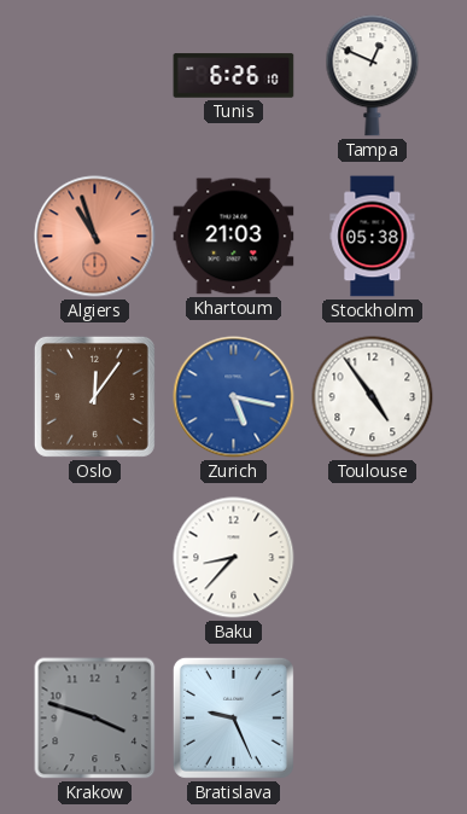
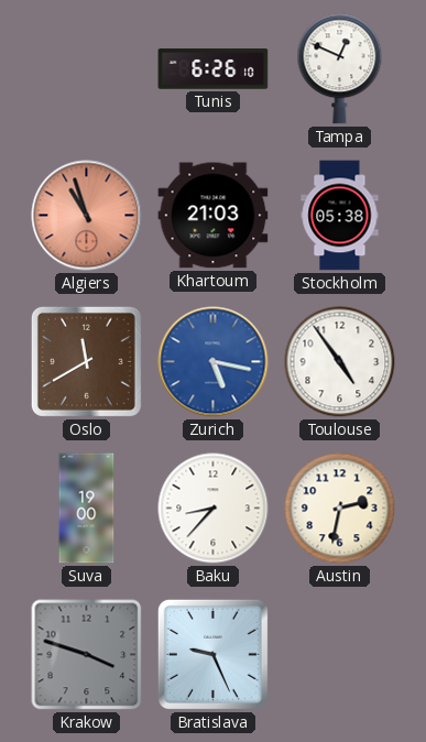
Oslo: 12:06 -> 11:40
Suva: none -> 19:00
Austin: none -> 2:32
